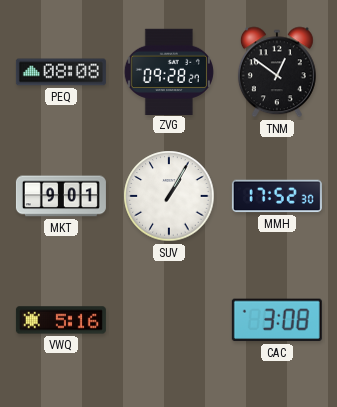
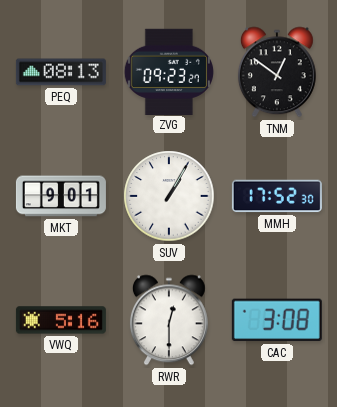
PEQ: 08:08 -> 08:13
ZVG: 09:28 -> 09:23
RWR: none -> 12:30
